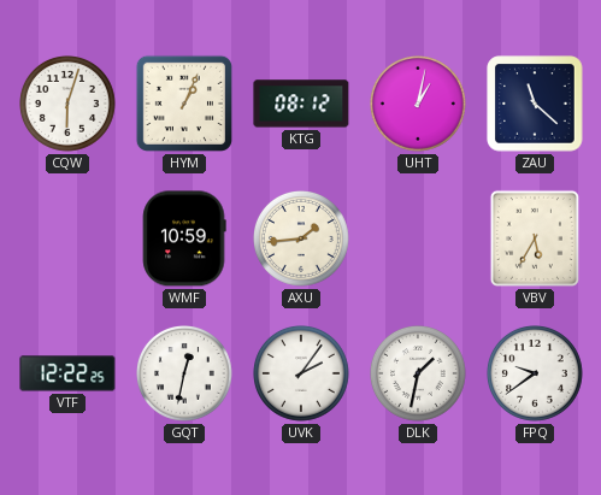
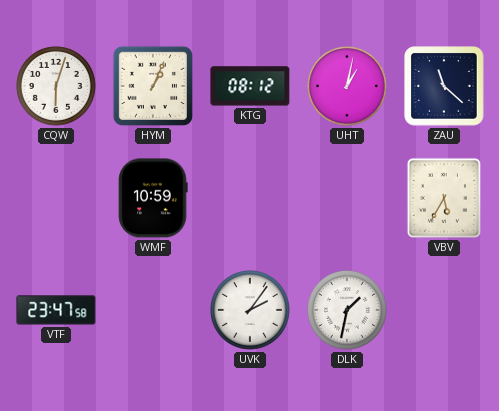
AXU: 1:44 -> none
VTF: 12:22 -> 23:47
GQT: 12:32 -> none
FPQ: 9:39 -> none
